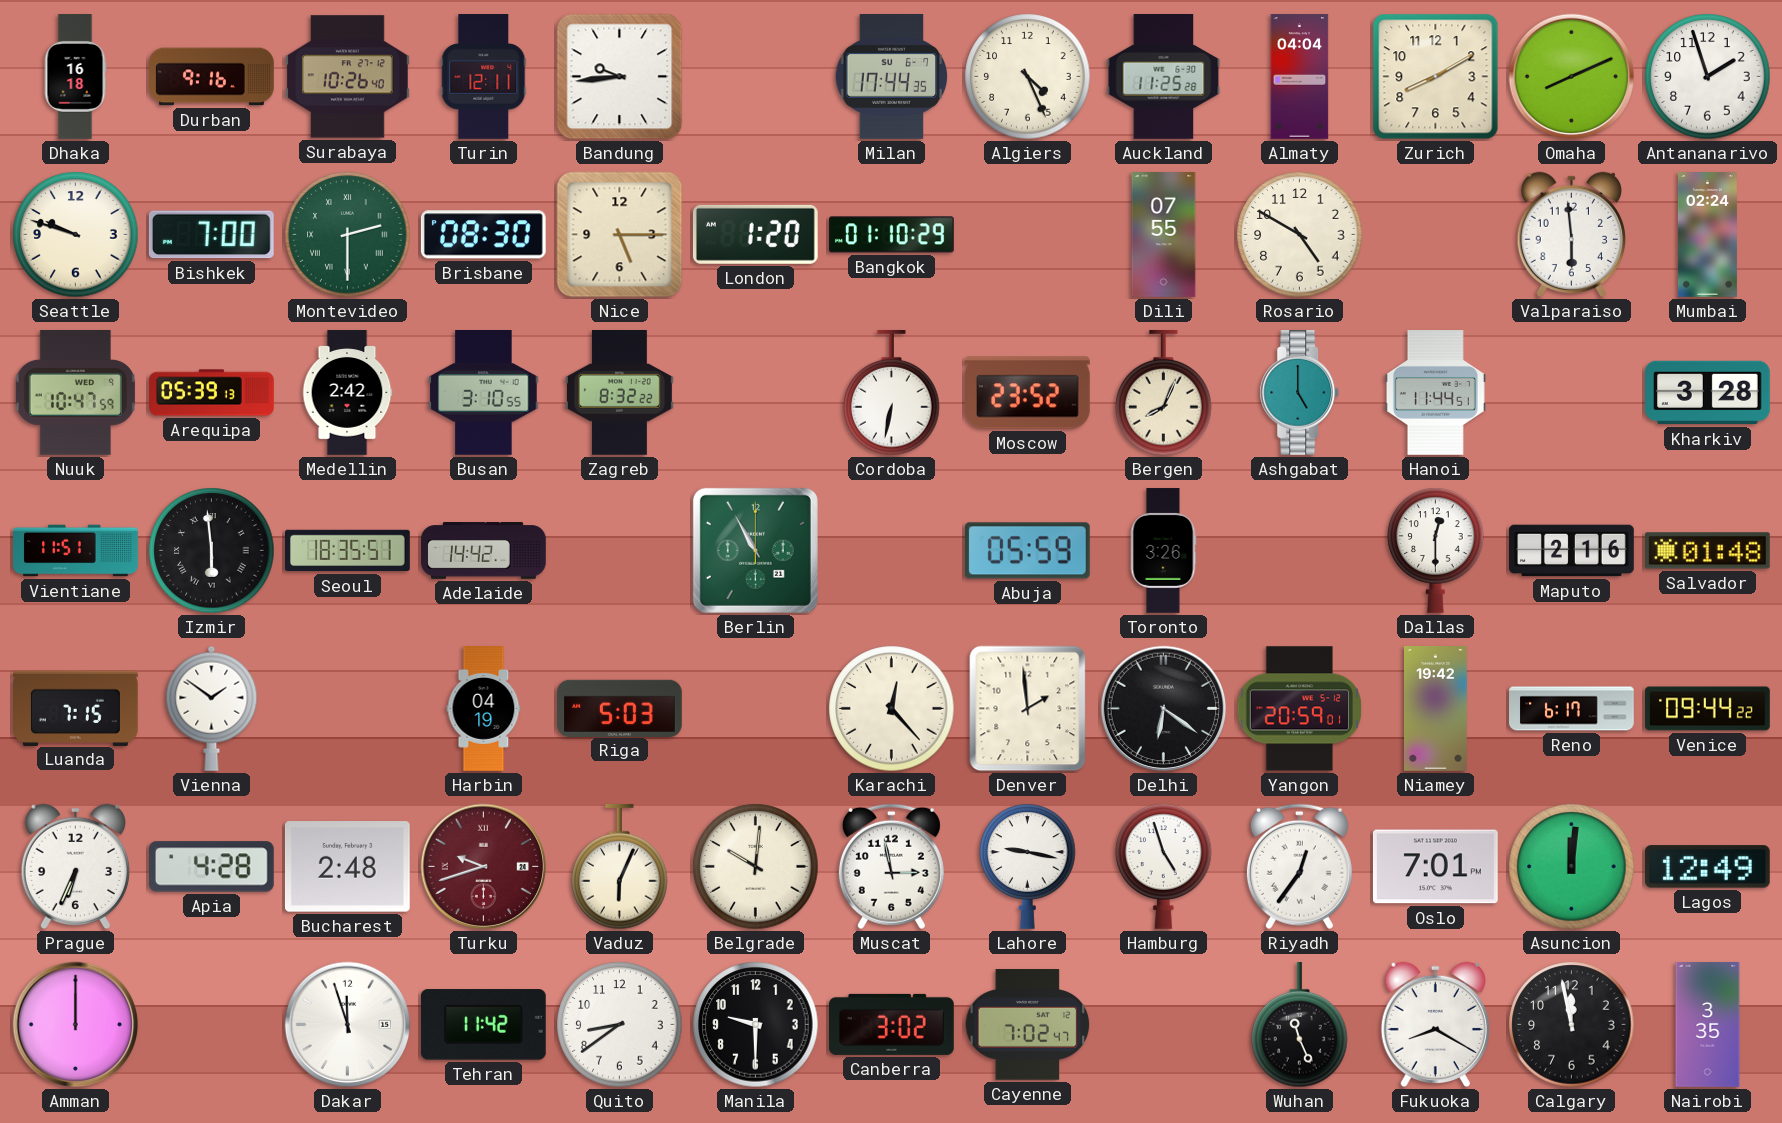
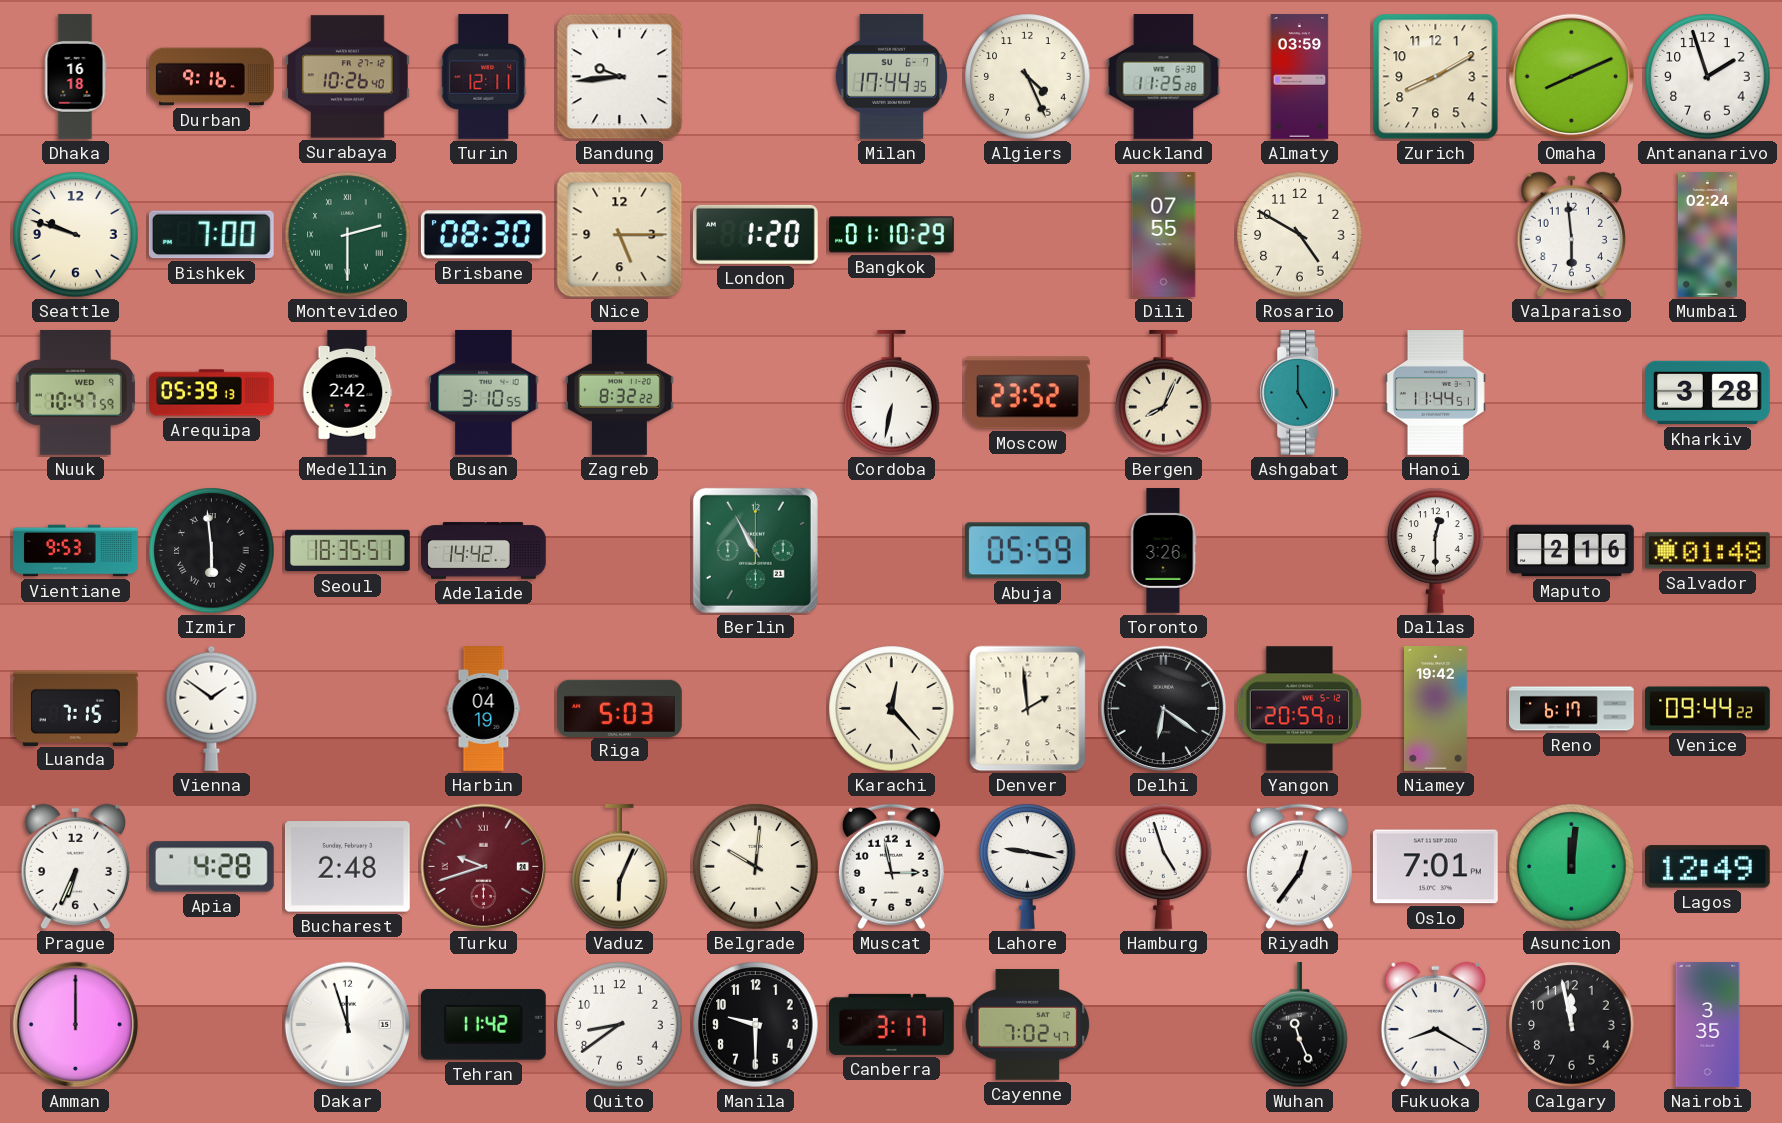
Almaty: 04:04 -> 03:59
Vientiane: 11:51 -> 9:53
Canberra: 3:02 -> 3:17
